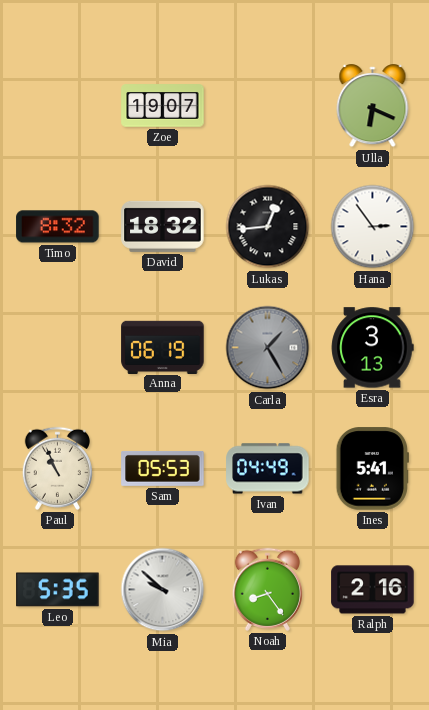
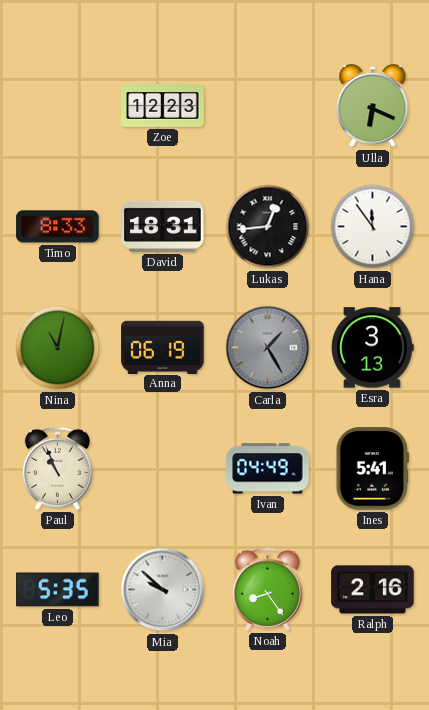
Zoe: 19:07 -> 12:23
Timo: 8:32 -> 8:33
David: 18:32 -> 18:31
Hana: 2:54 -> 11:54
Nina: none -> 11:02
Sam: 05:53 -> none
